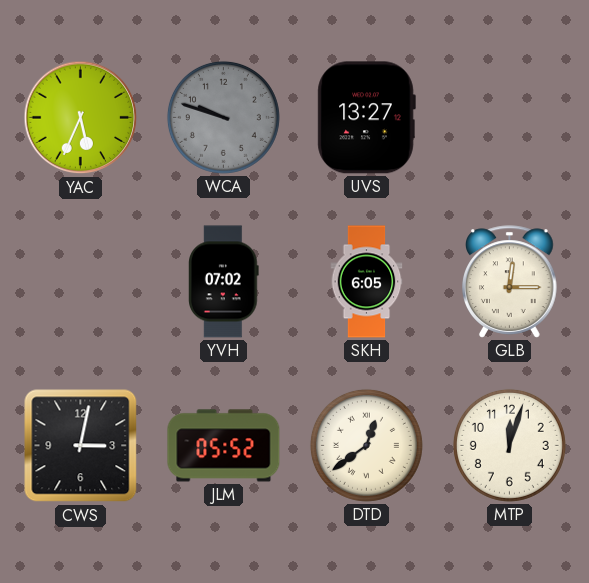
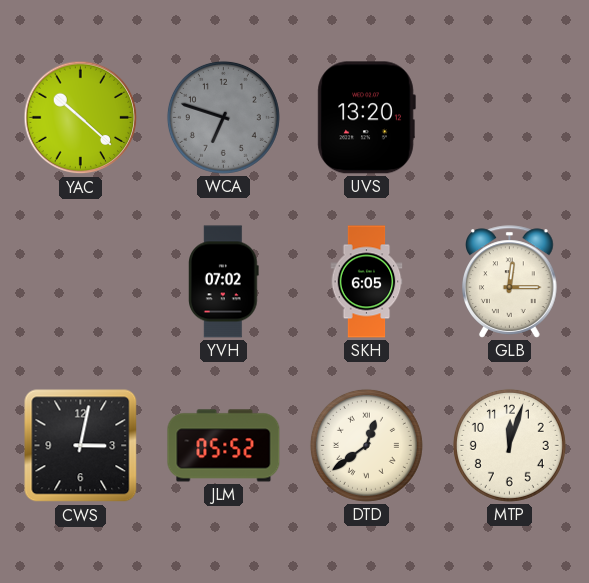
YAC: 5:34 -> 10:22
WCA: 9:48 -> 6:48
UVS: 13:27 -> 13:20
